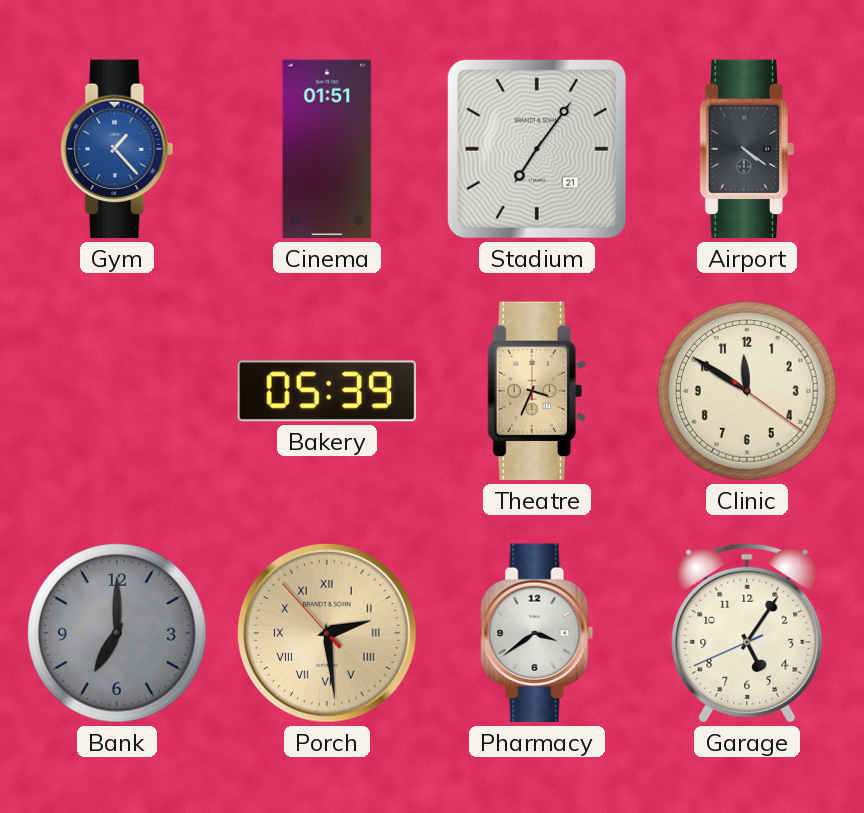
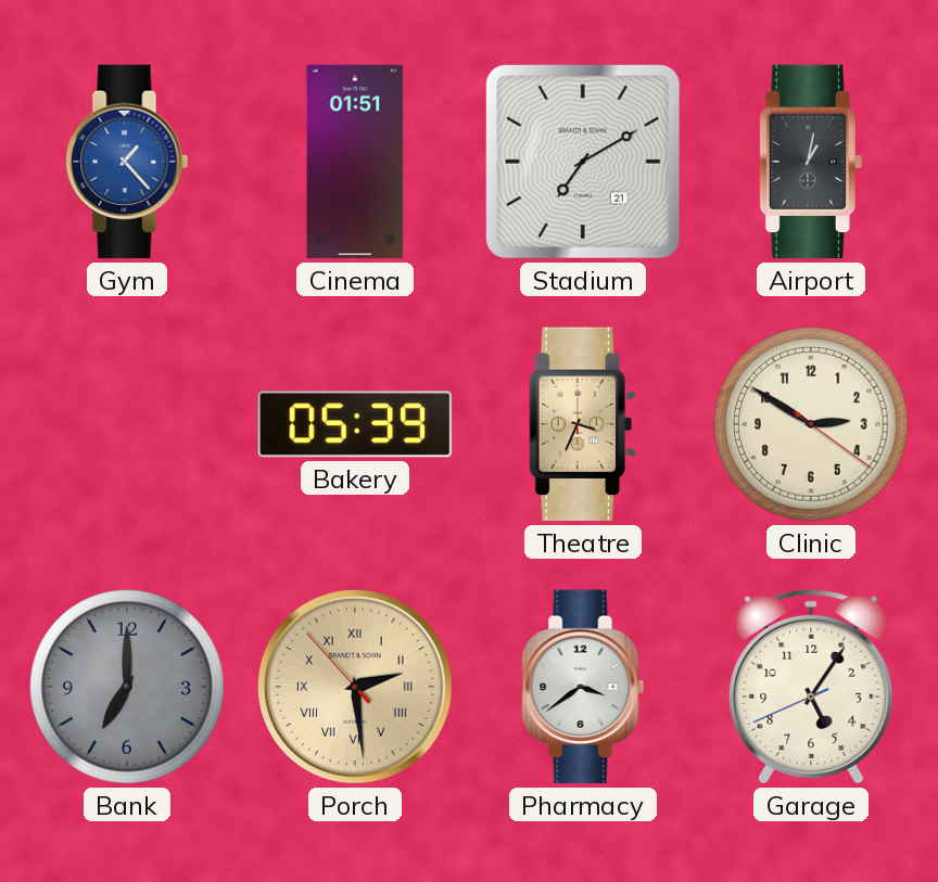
Stadium: 7:06 -> 7:10
Airport: 4:21 -> 1:02
Clinic: 11:50 -> 2:50
